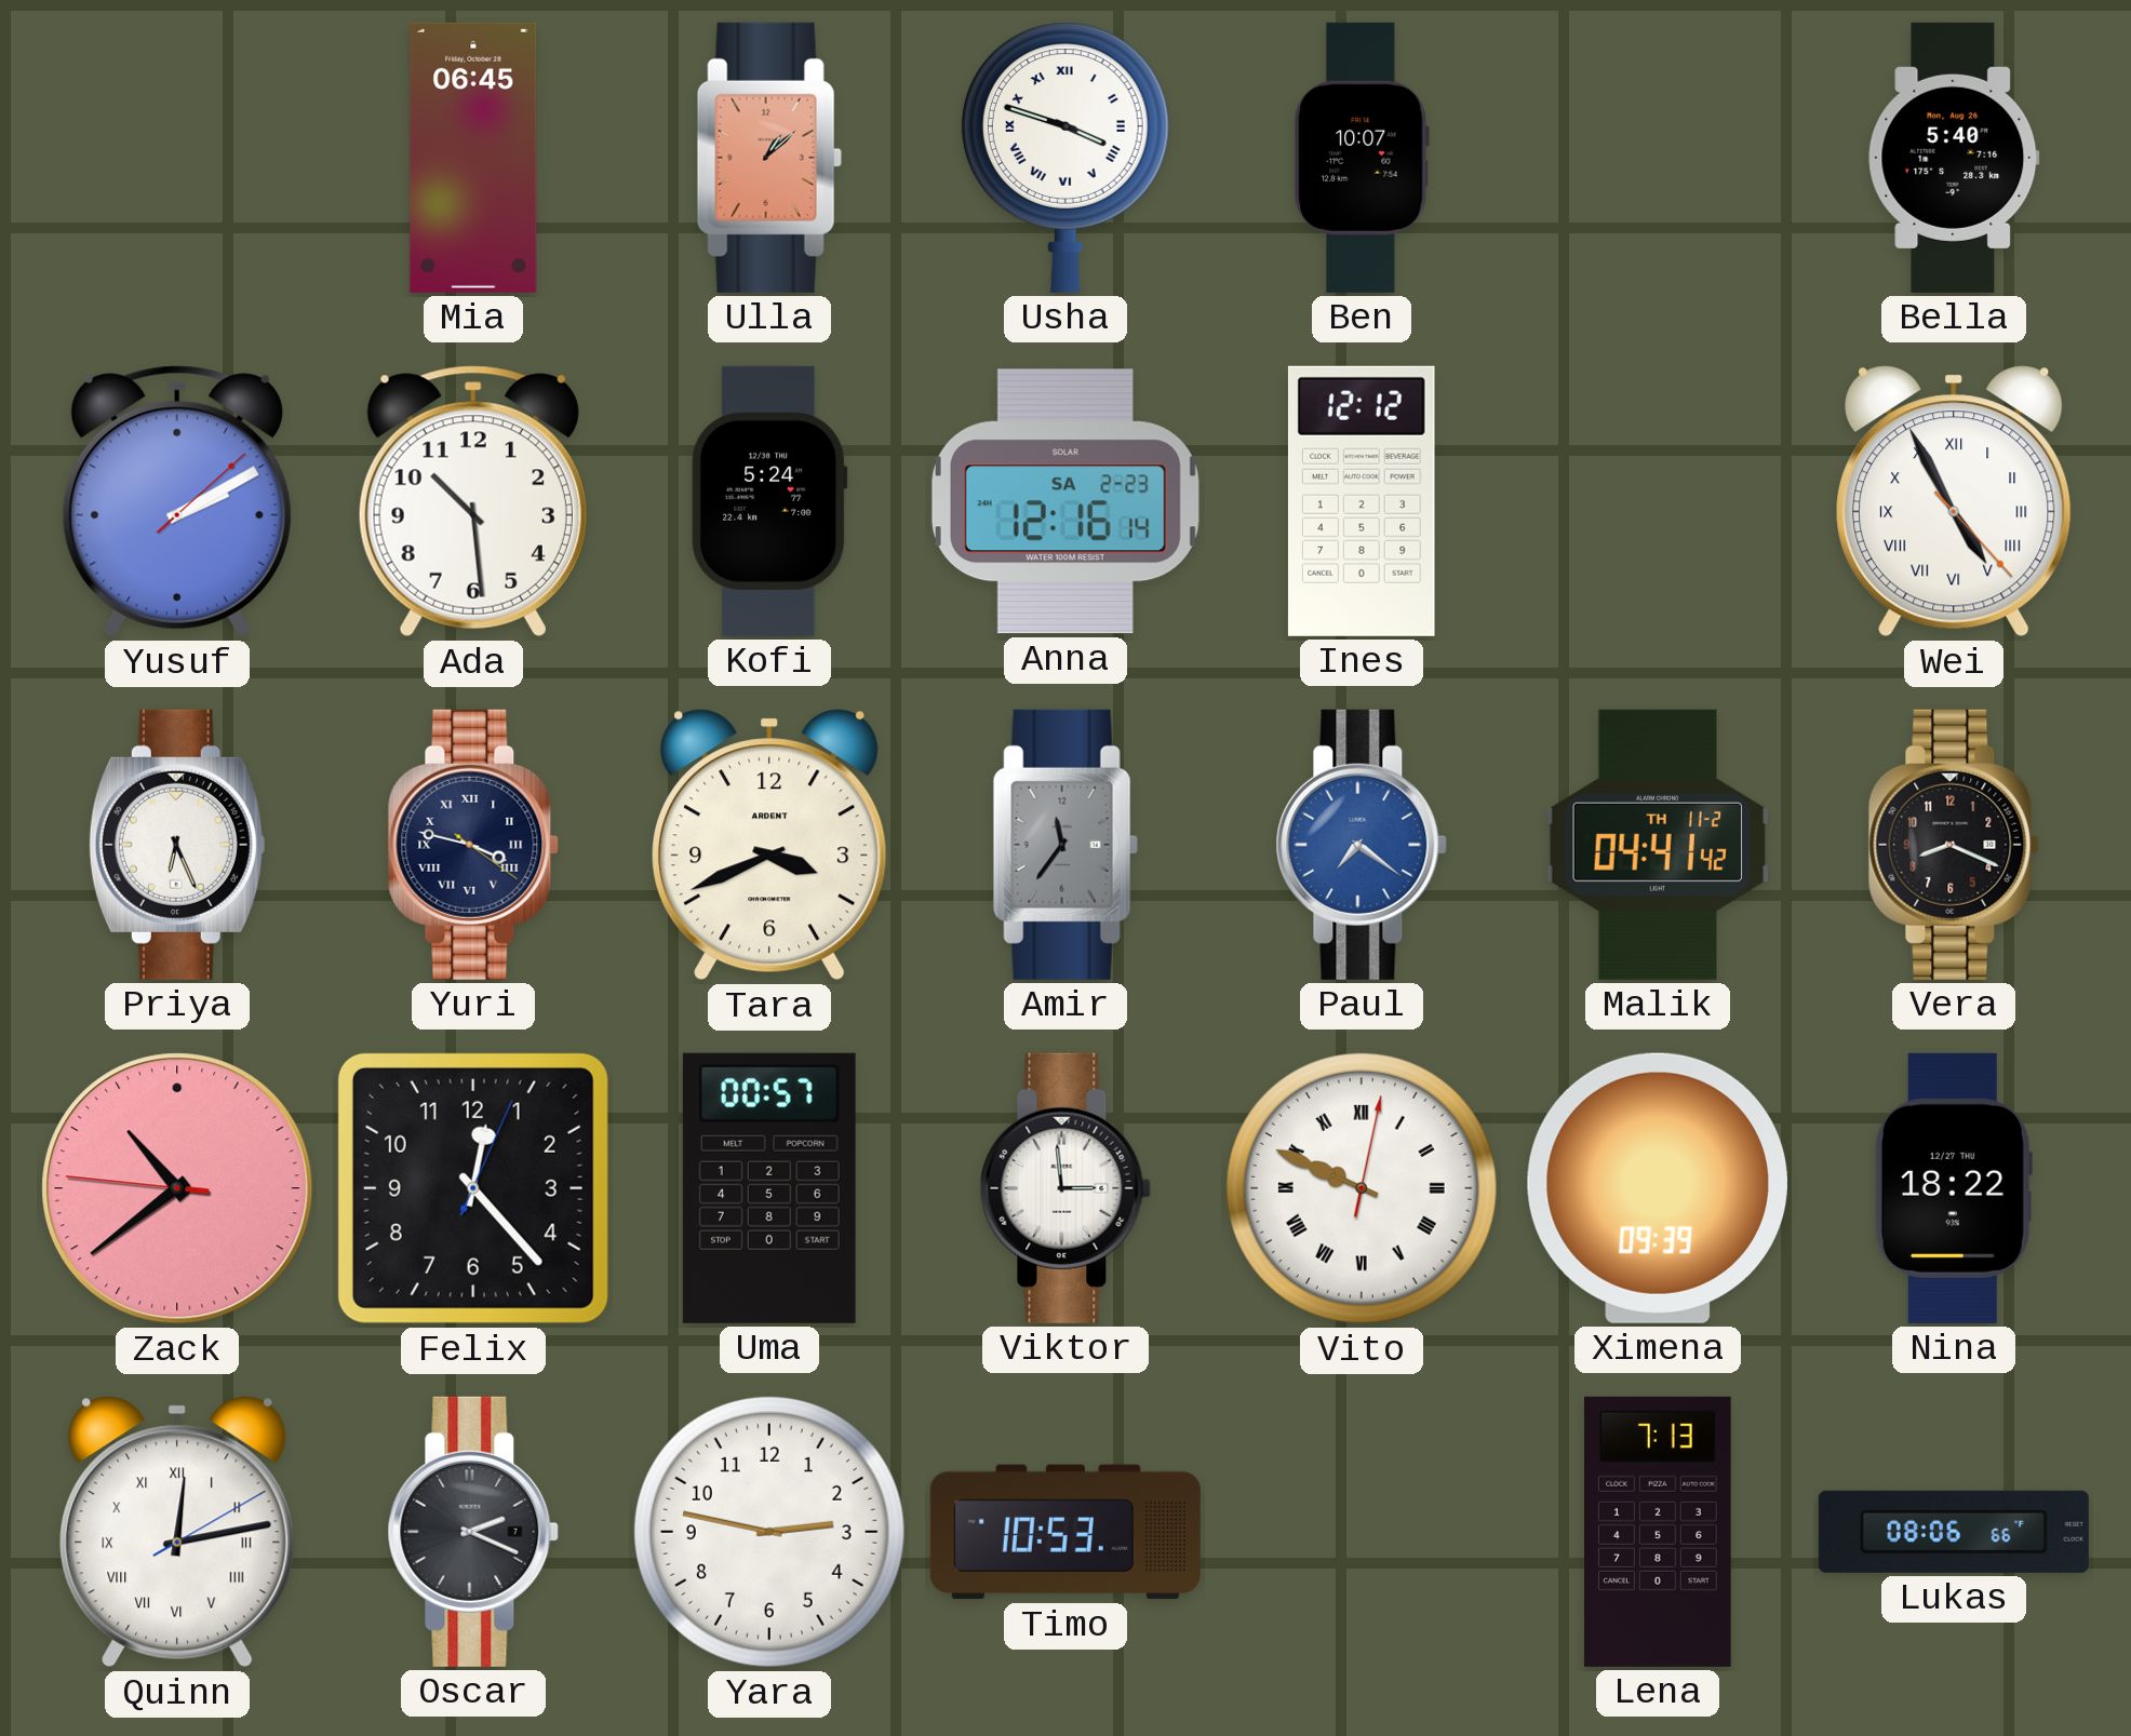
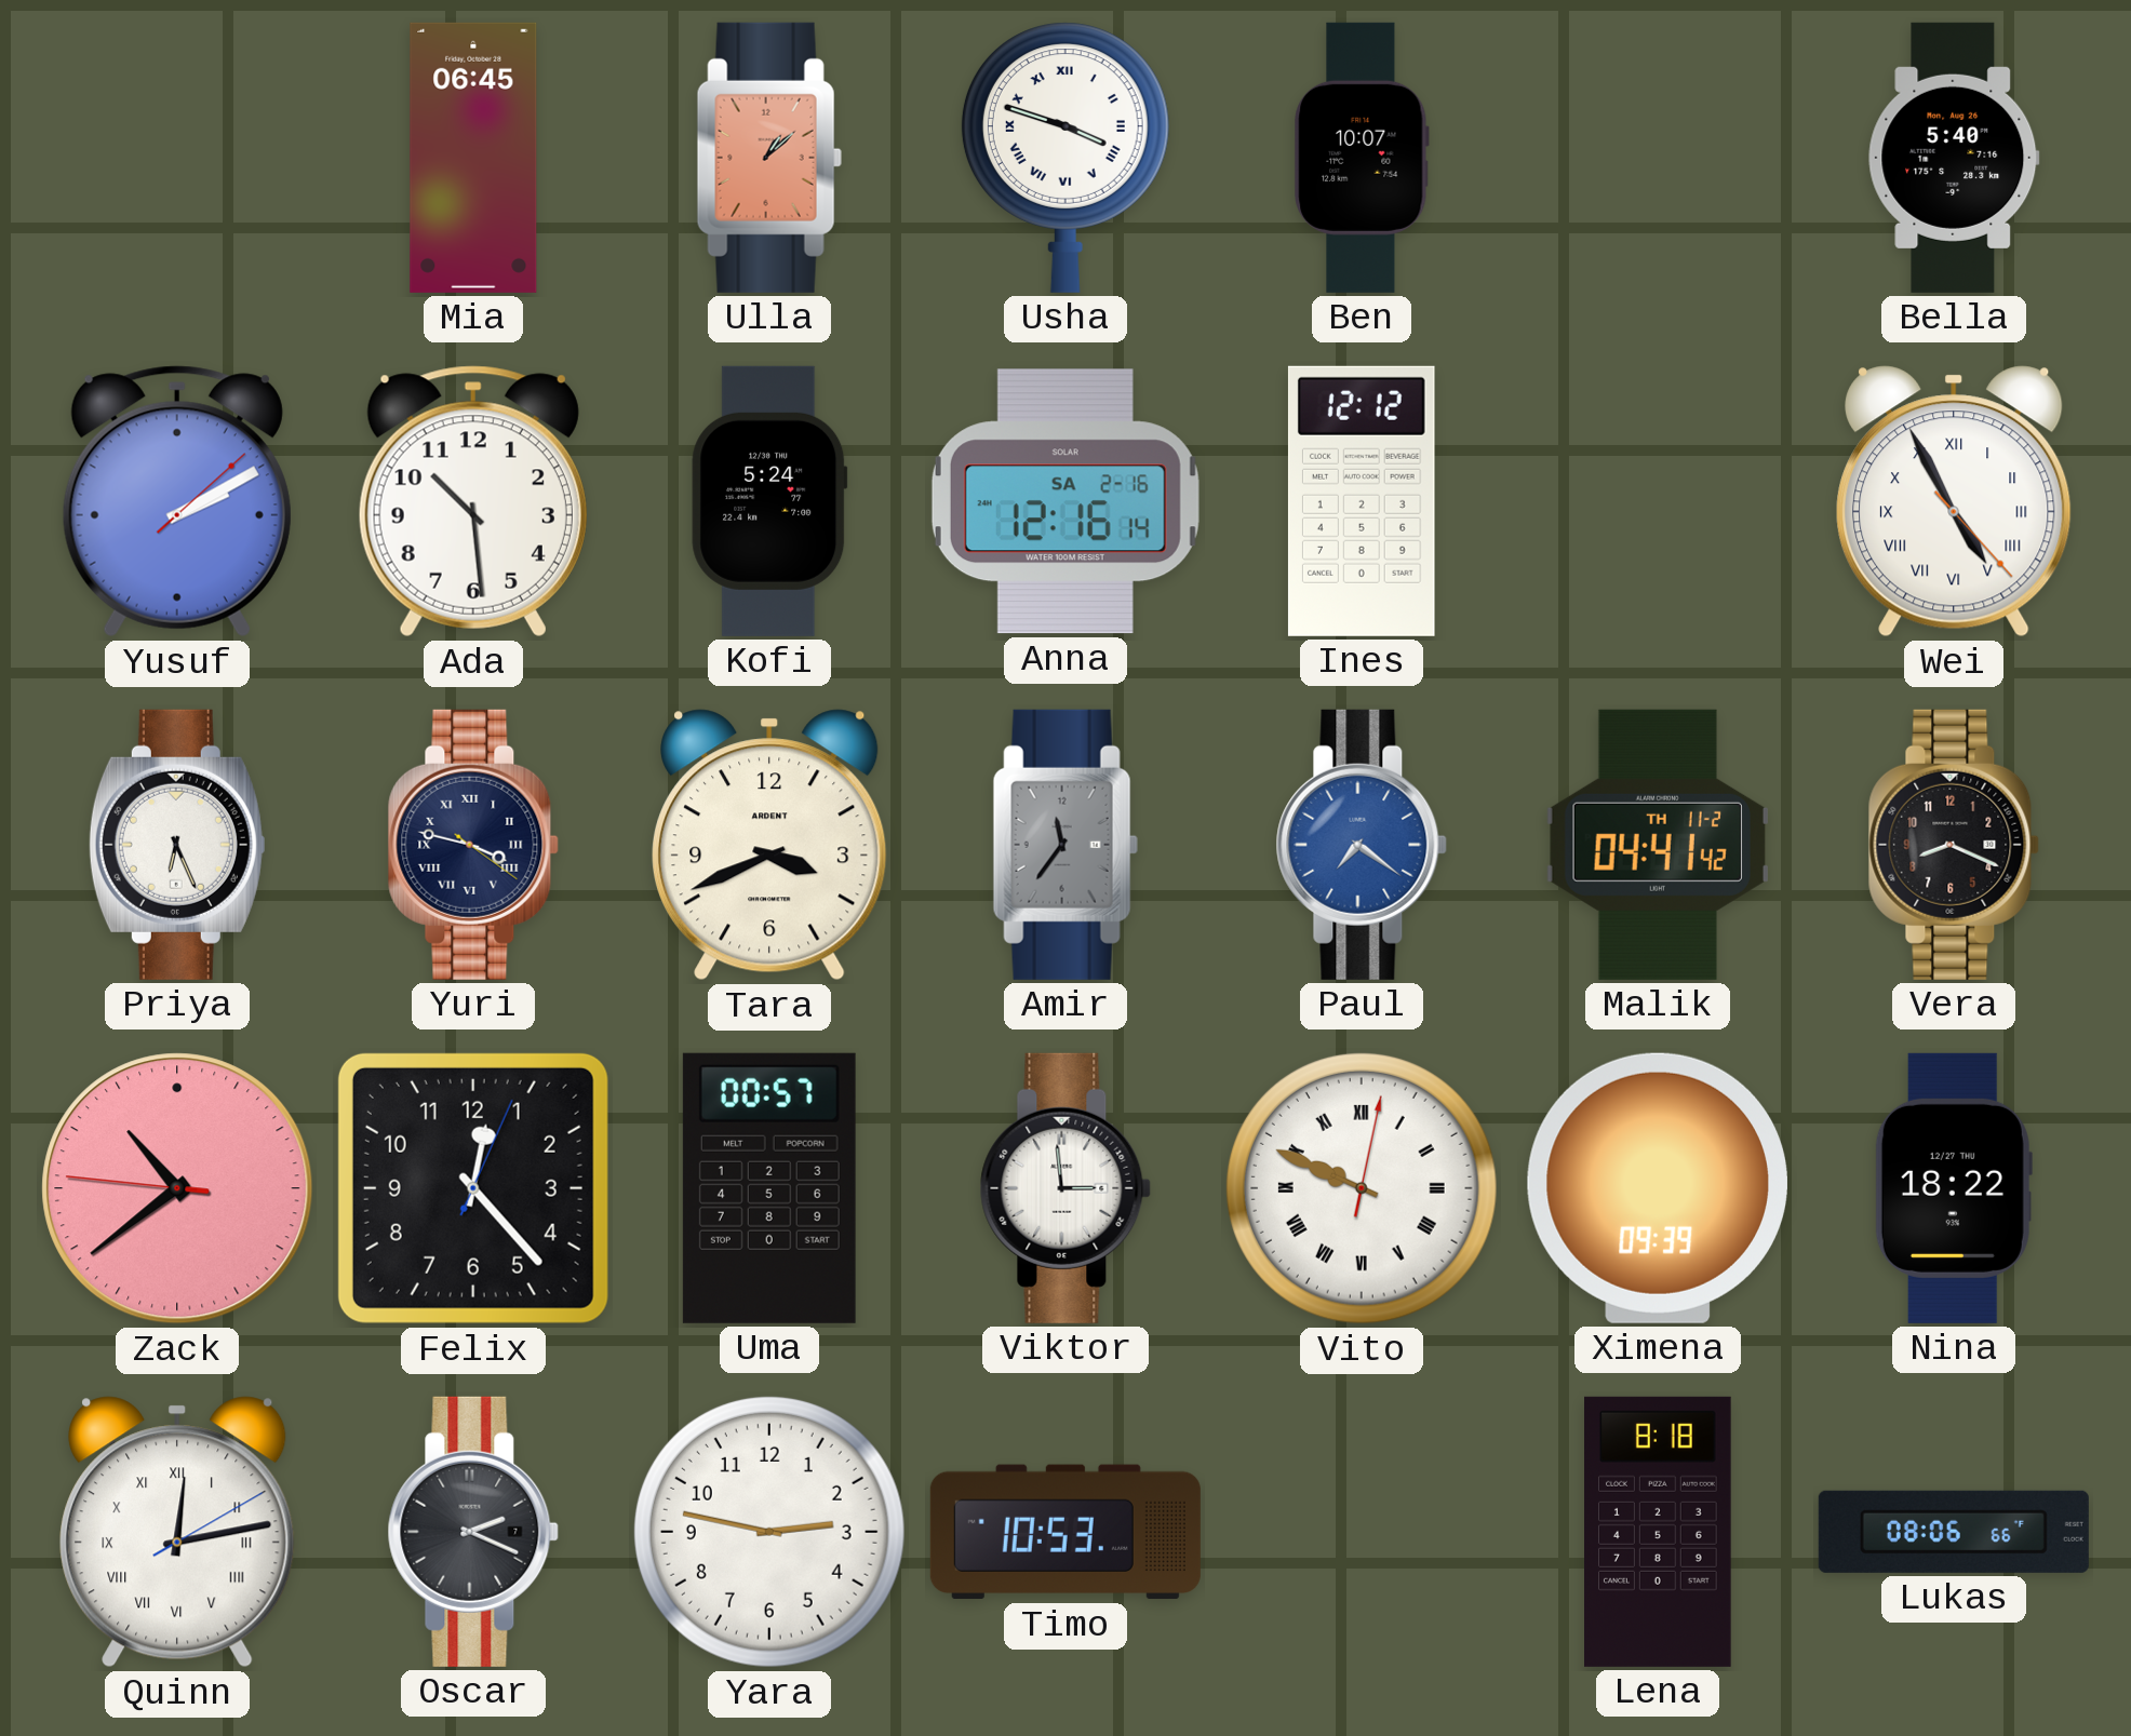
Anna date: SA 2-23 -> SA 2-16
Lena: 7:13 -> 8:18
